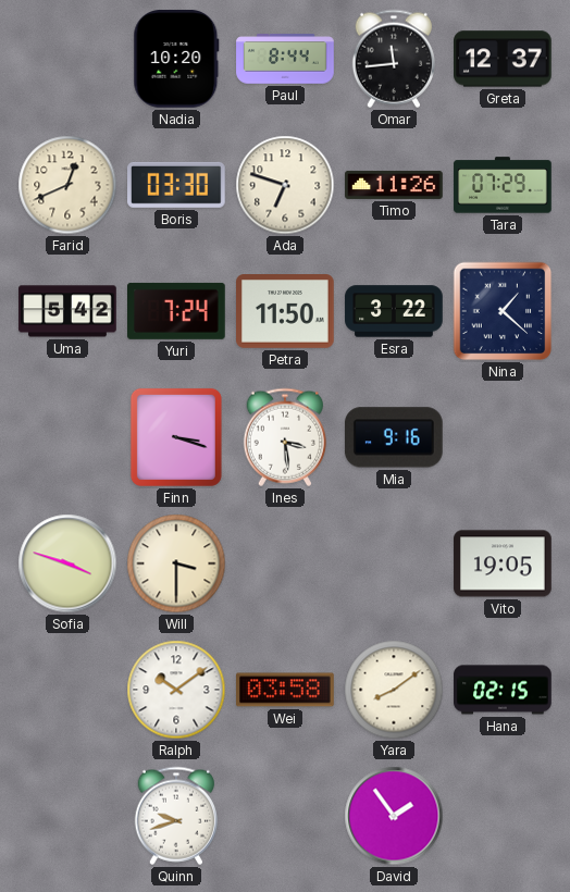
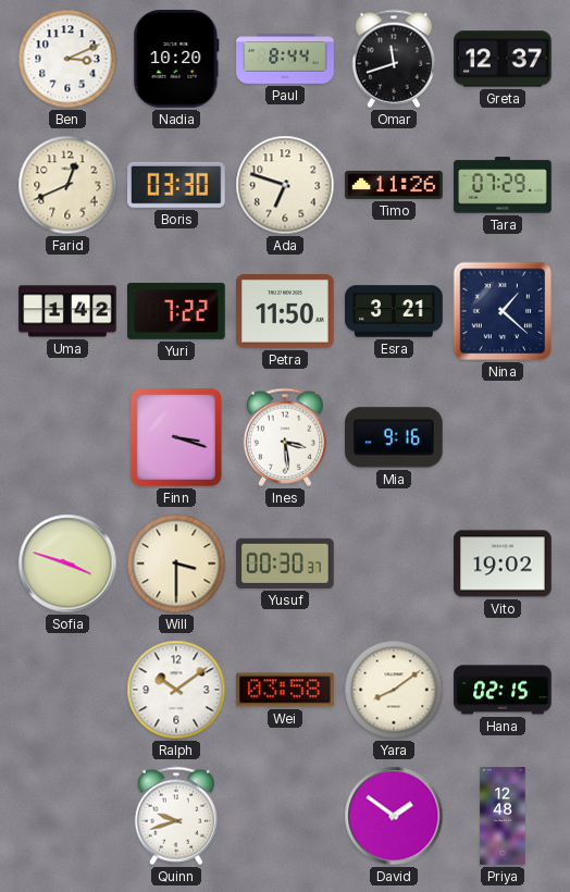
Ben: none -> 3:11
Omar: 11:44 -> 11:42
Uma: 5:42 -> 1:42
Yuri: 7:24 -> 7:22
Esra: 3:22 -> 3:21
Yusuf: none -> 00:30
Vito: 19:05 -> 19:02
David: 1:54 -> 1:51
Priya: none -> 12:48
